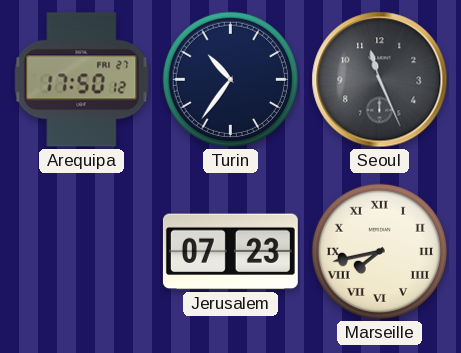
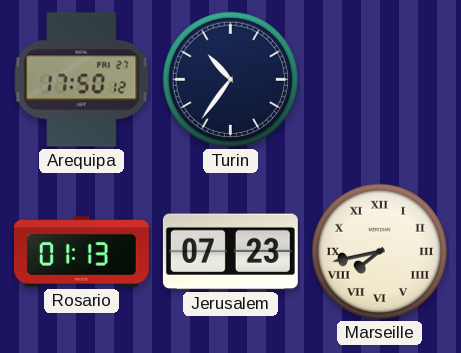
Seoul: 11:26 -> none
Rosario: none -> 01:13
